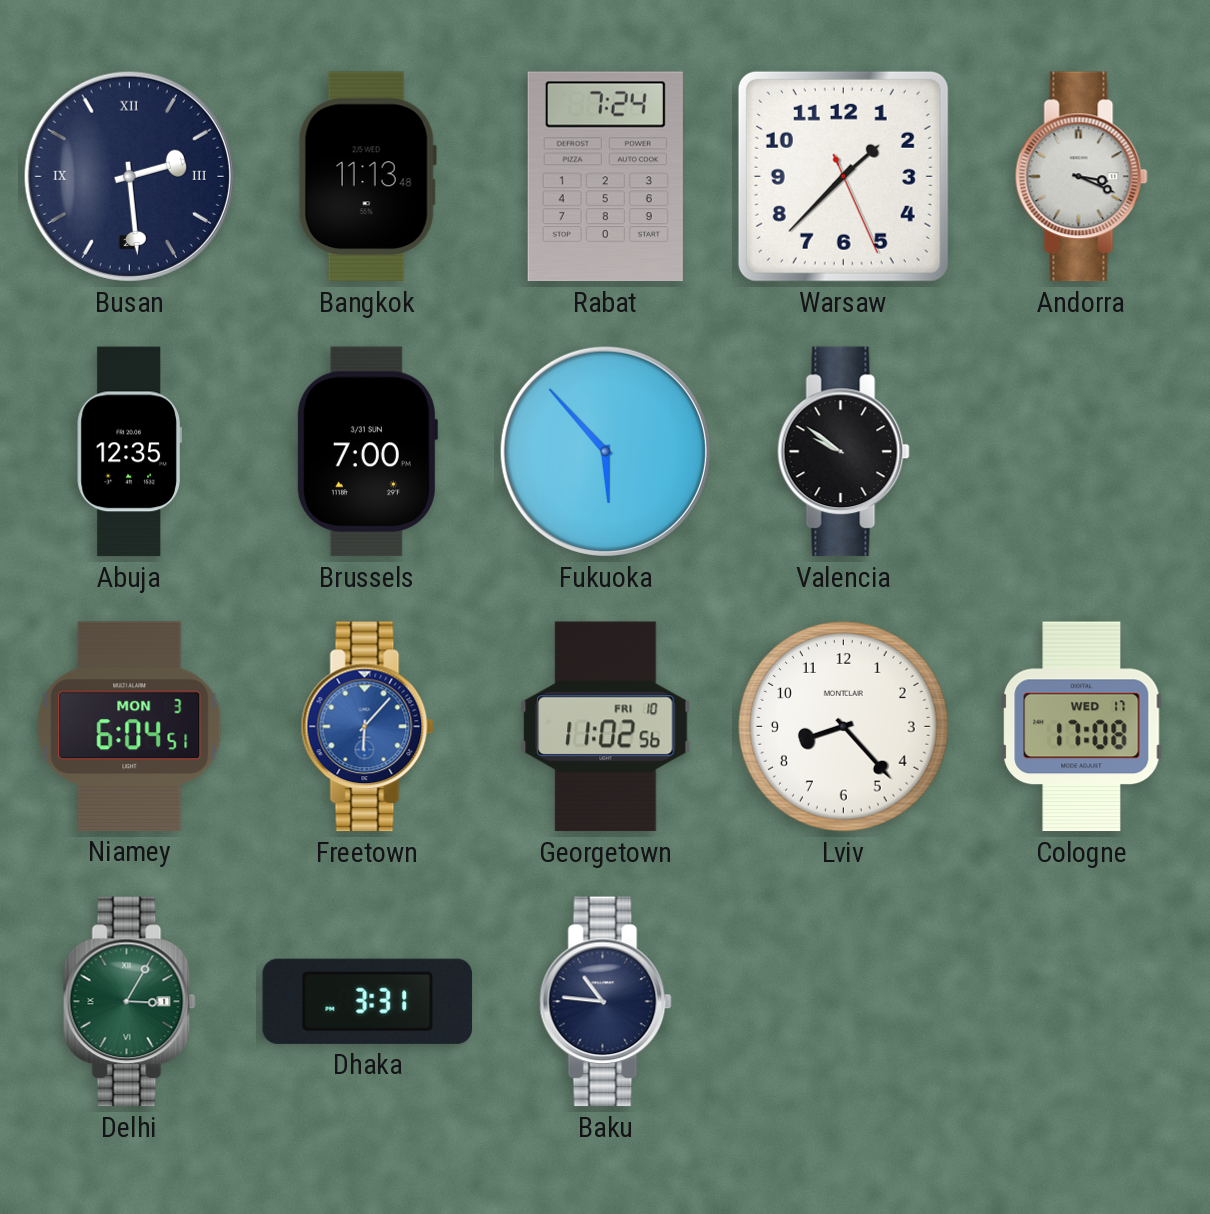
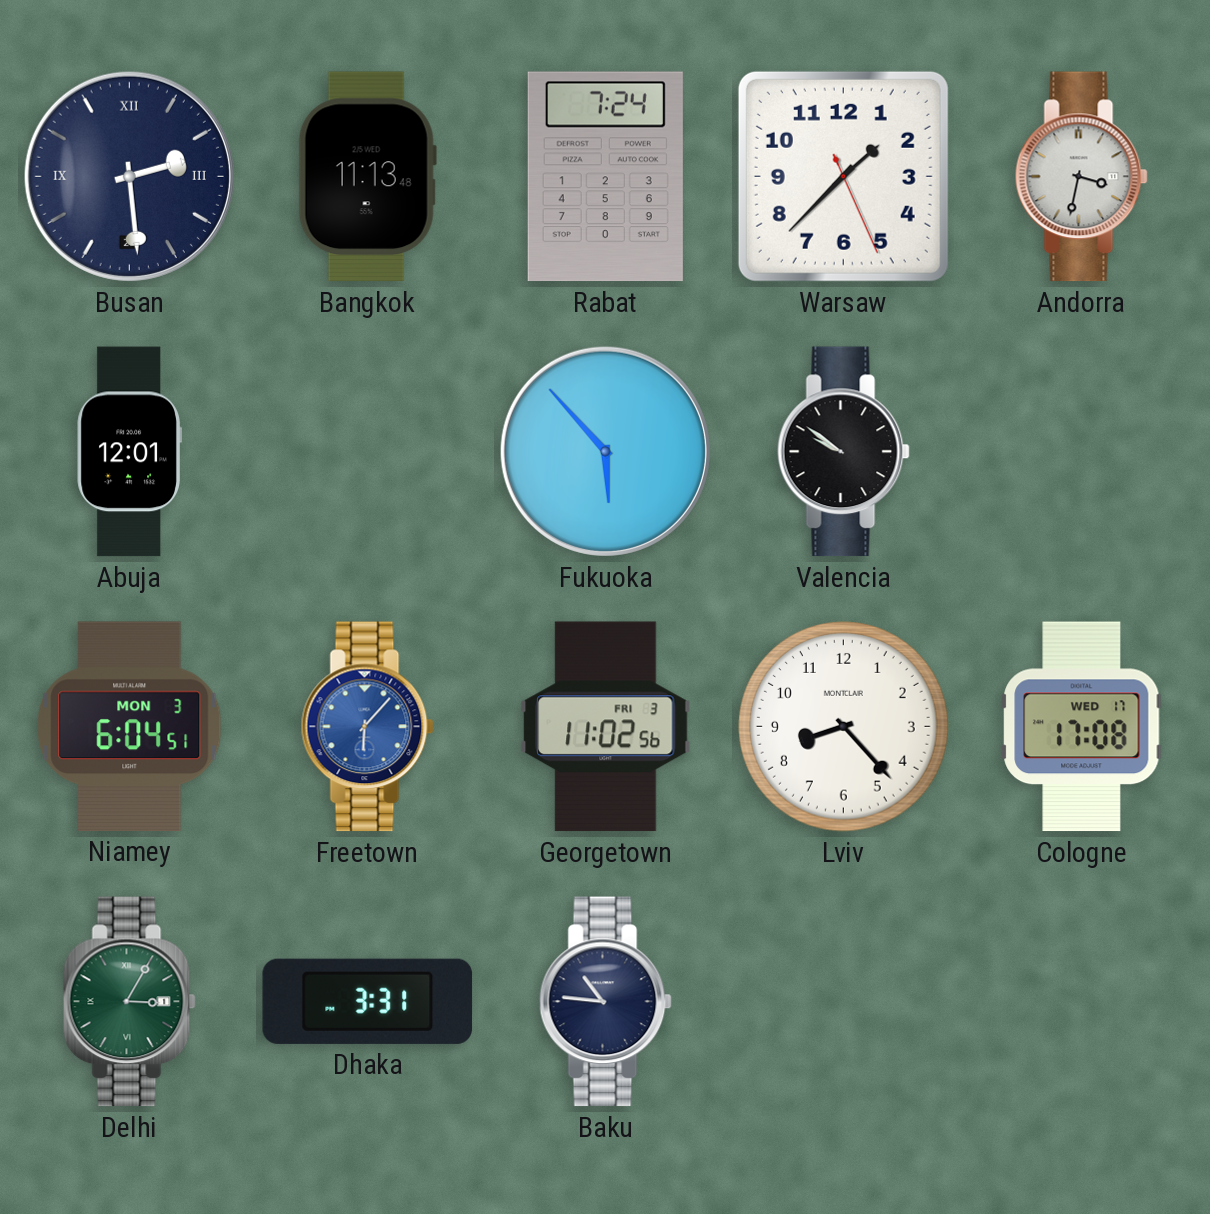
Andorra: 3:19 -> 3:32
Abuja: 12:35 -> 12:01
Brussels: 7:00 -> none
Georgetown date: FRI 10 -> FRI 3
